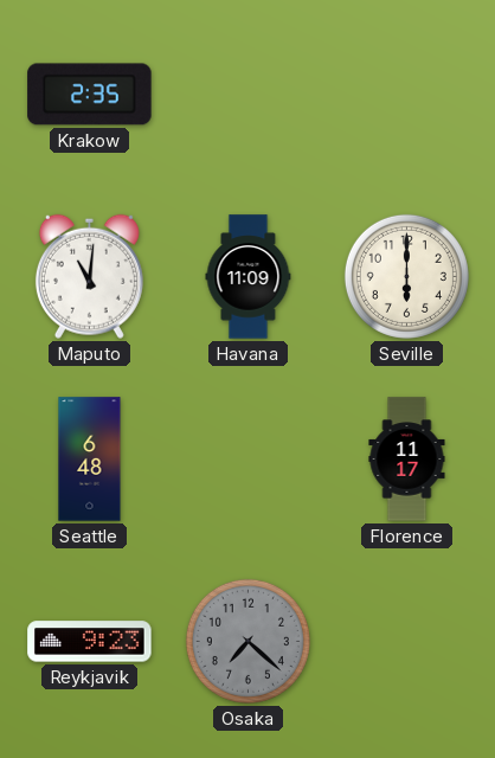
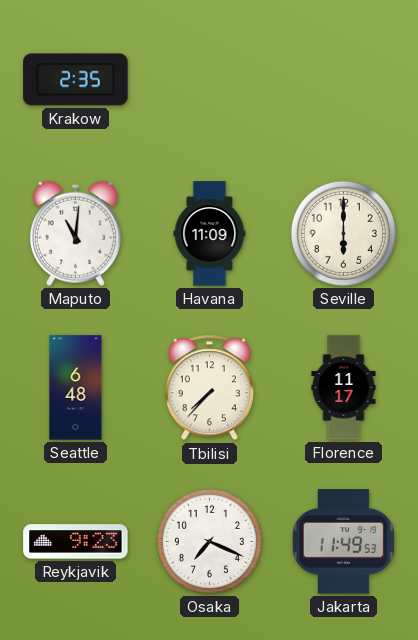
Tbilisi: none -> 7:37
Osaka: 7:22 -> 7:19
Osaka dial: grey -> white
Jakarta: none -> 11:49
